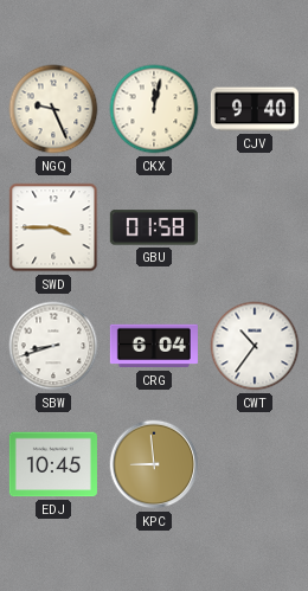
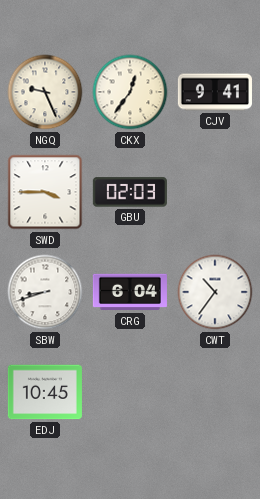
CKX: 12:02 -> 12:36
CJV: 9:40 -> 9:41
GBU: 01:58 -> 02:03
KPC: 8:59 -> none
